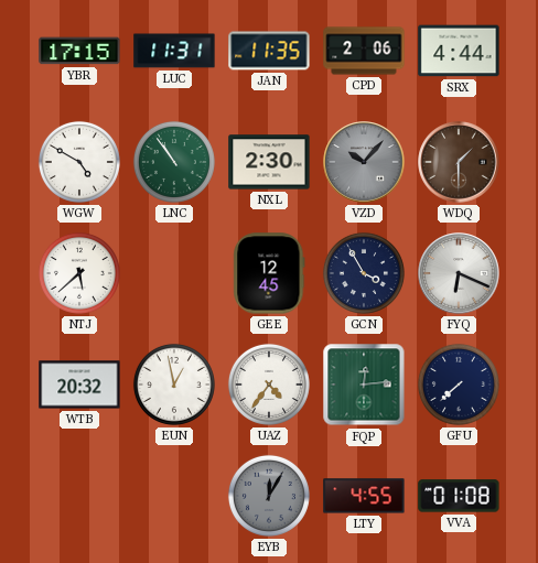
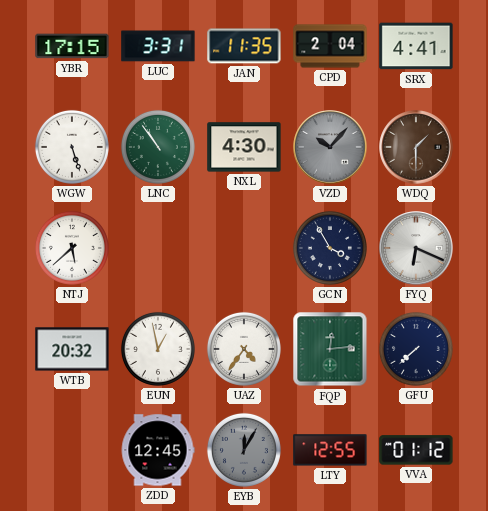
LUC: 11:31 -> 3:31
CPD: 2:06 -> 2:04
SRX: 4:44 -> 4:41
WGW: 4:50 -> 5:27
NXL: 2:30 -> 4:30
GEE: 12:45 -> none
ZDD: none -> 12:45
LTY: 4:55 -> 12:55
VVA: 01:08 -> 01:12
